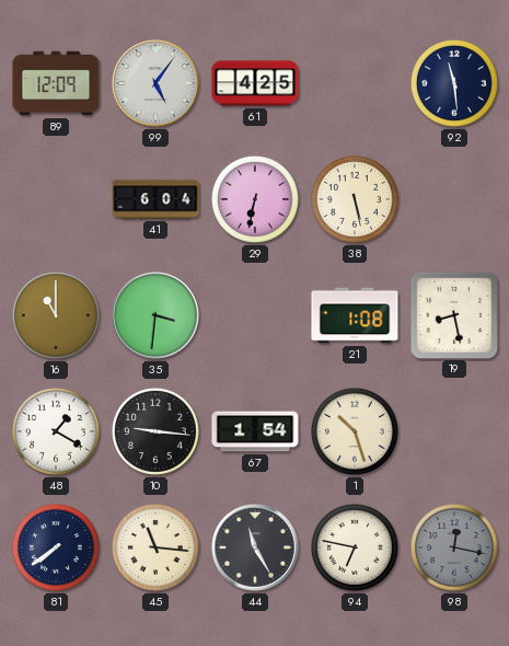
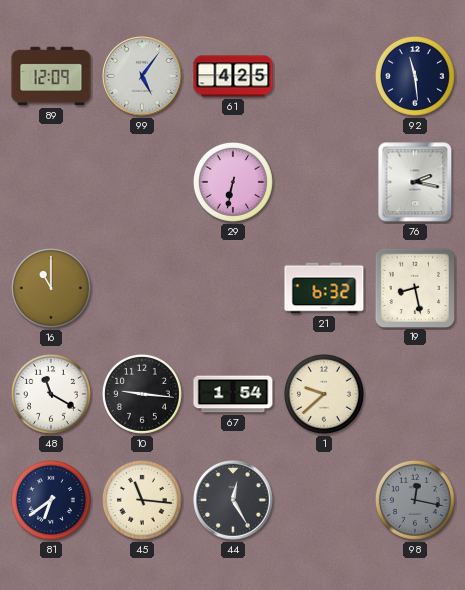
41: 6:04 -> none
38: 5:28 -> none
76: none -> 2:17
35: 3:31 -> none
21: 1:08 -> 6:32
48: 1:20 -> 11:20
1: 10:27 -> 9:38
81: 7:39 -> 6:39
44: 11:25 -> 12:25
94: 6:47 -> none
